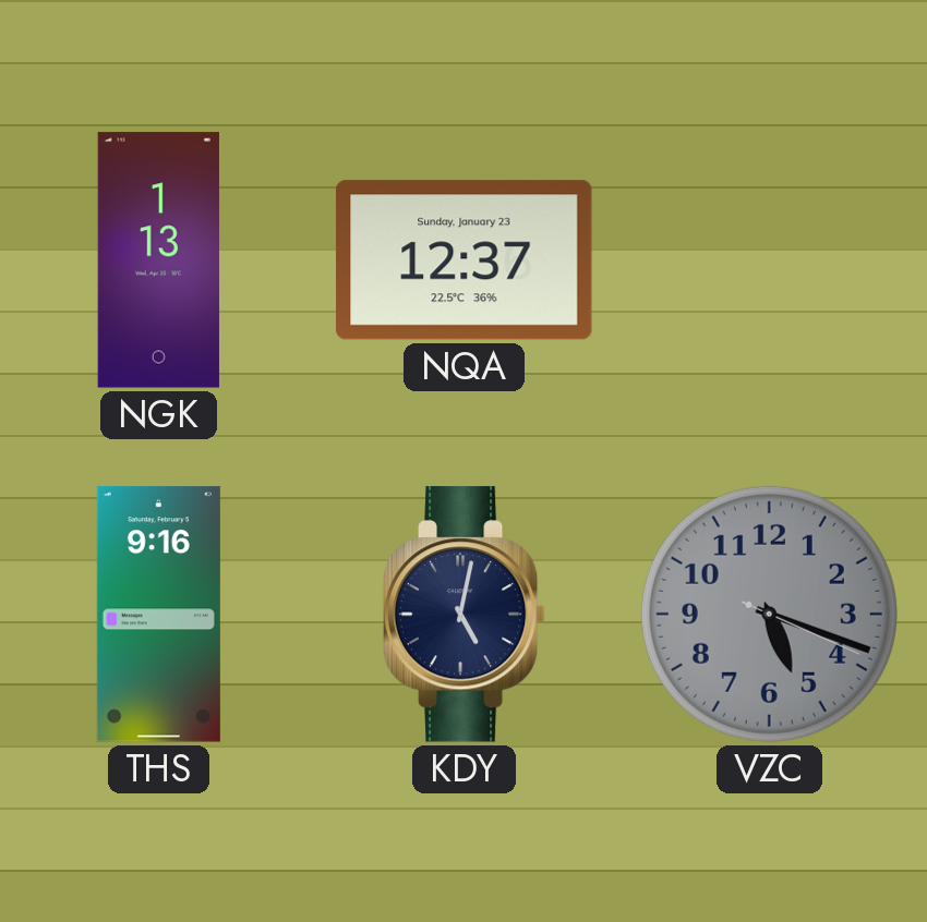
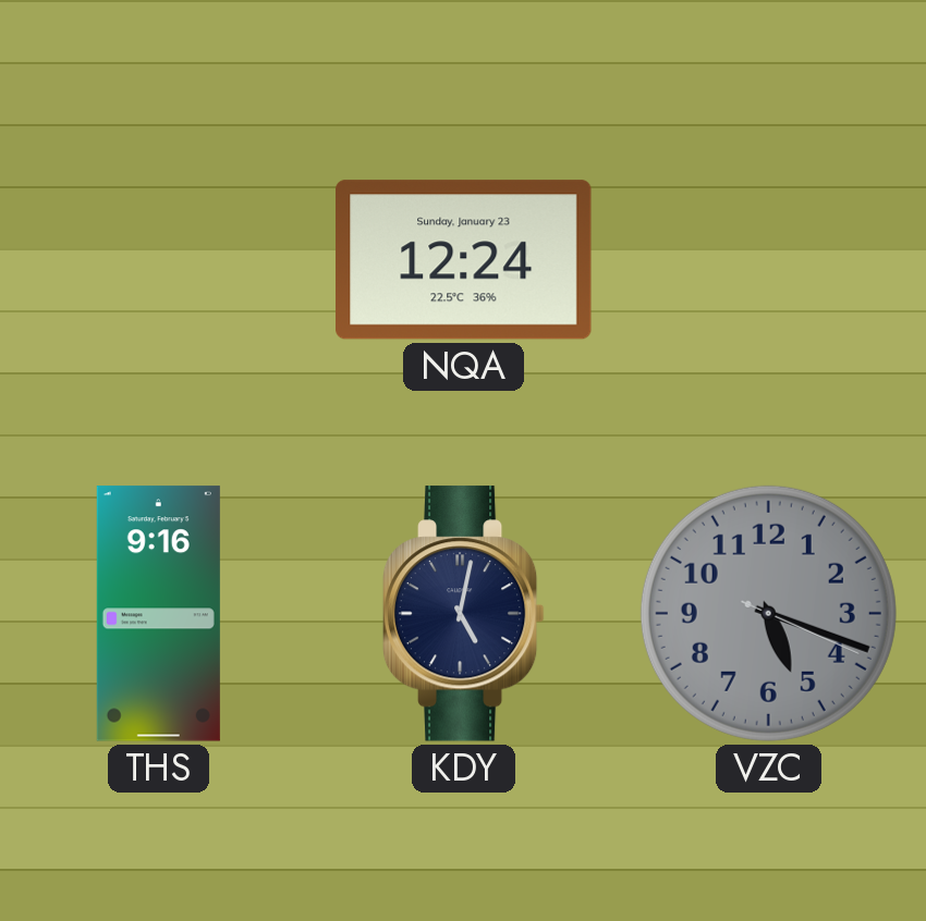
NGK: 1:13 -> none
NQA: 12:37 -> 12:24
